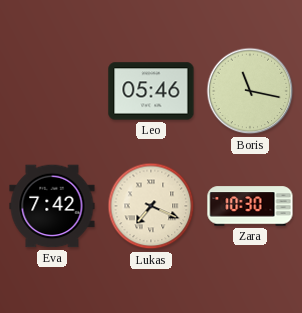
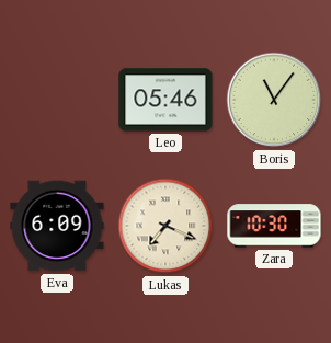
Boris: 11:17 -> 11:06
Eva: 7:42 -> 6:09
